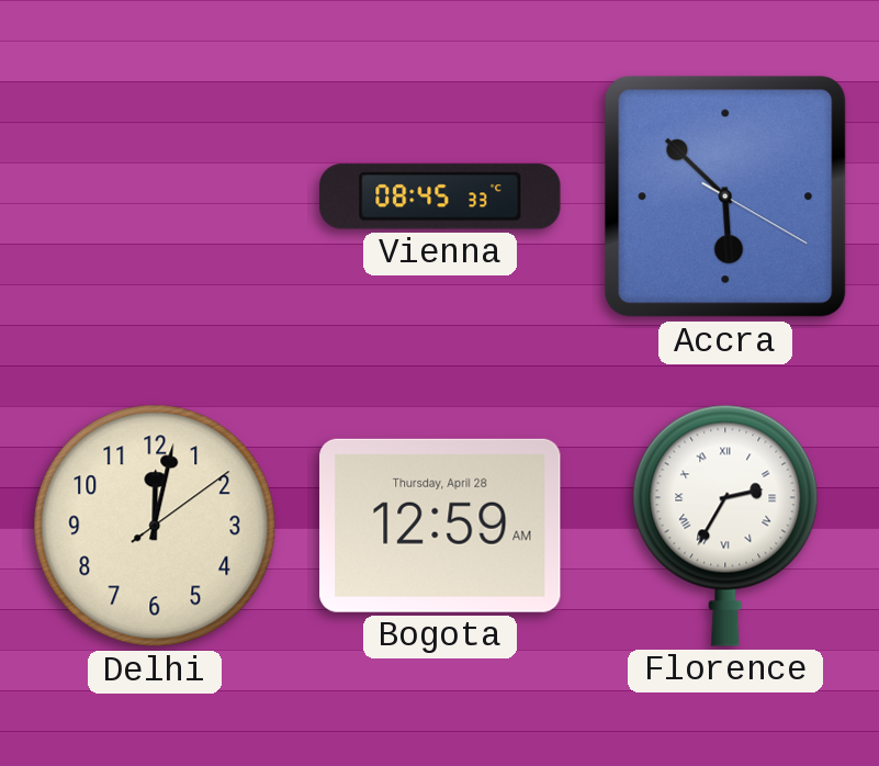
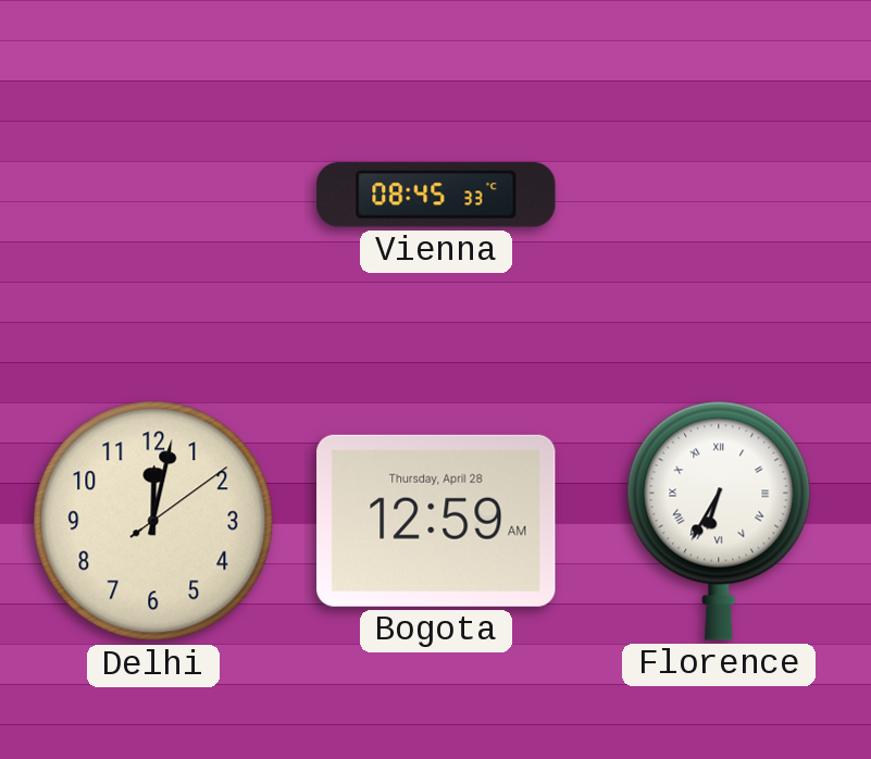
Accra: 5:52 -> none
Florence: 2:35 -> 6:35
